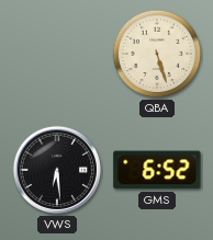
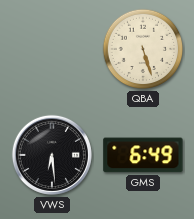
GMS: 6:52 -> 6:49
